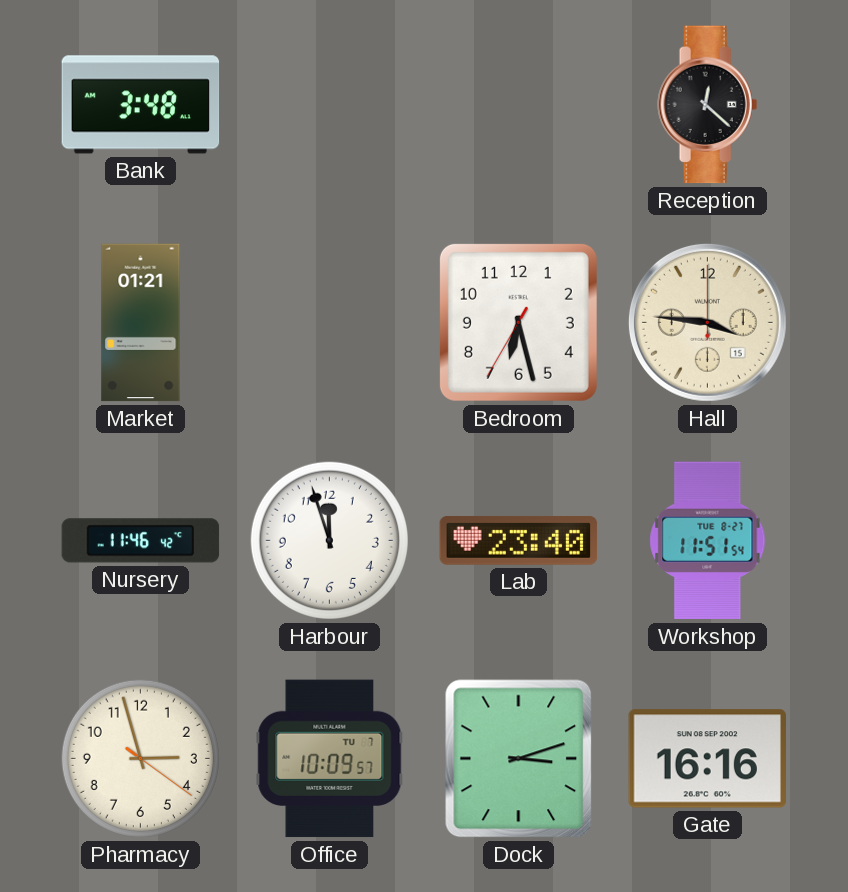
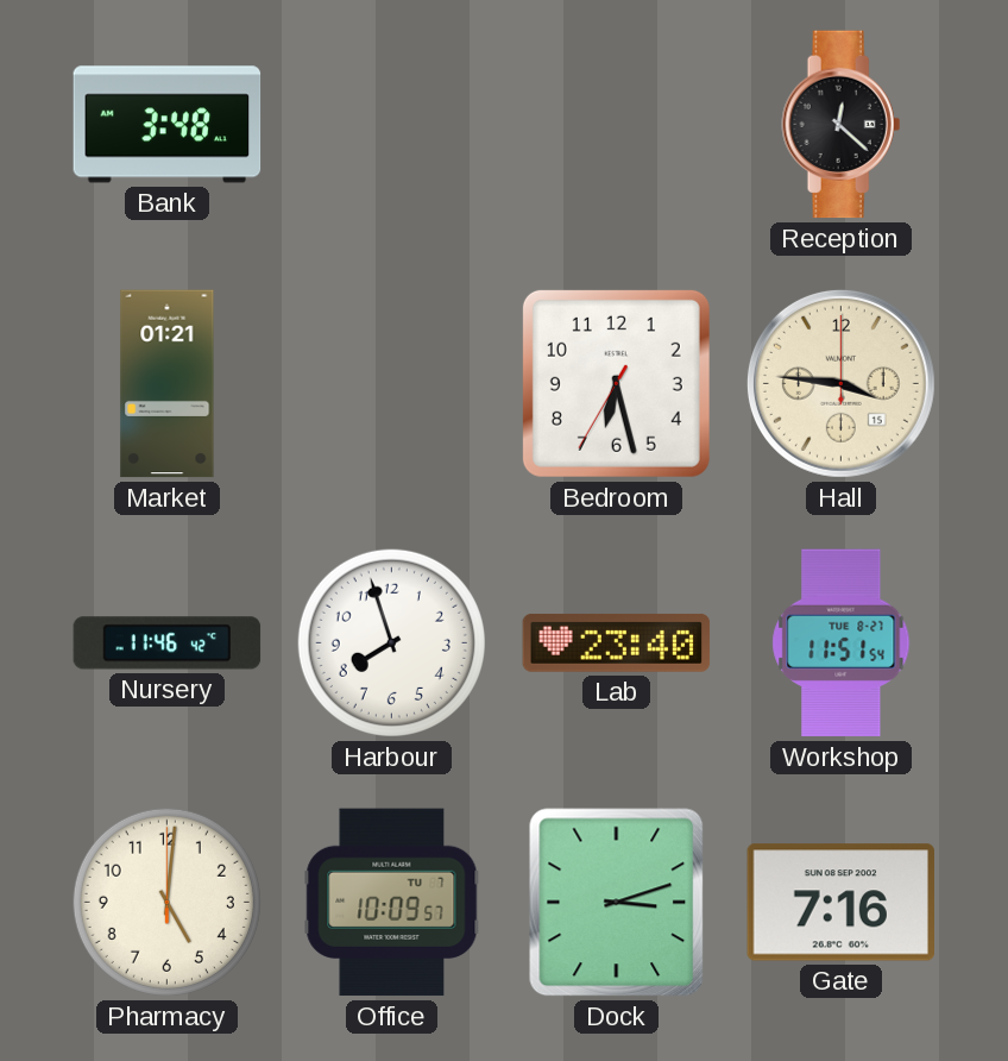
Harbour: 11:57 -> 7:57
Pharmacy: 2:57 -> 5:01
Gate: 16:16 -> 7:16
